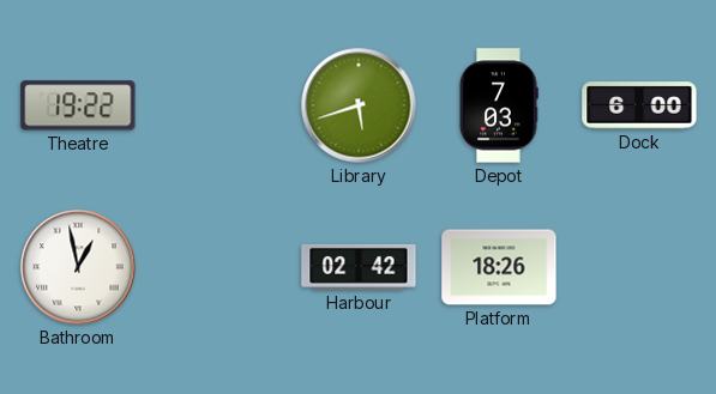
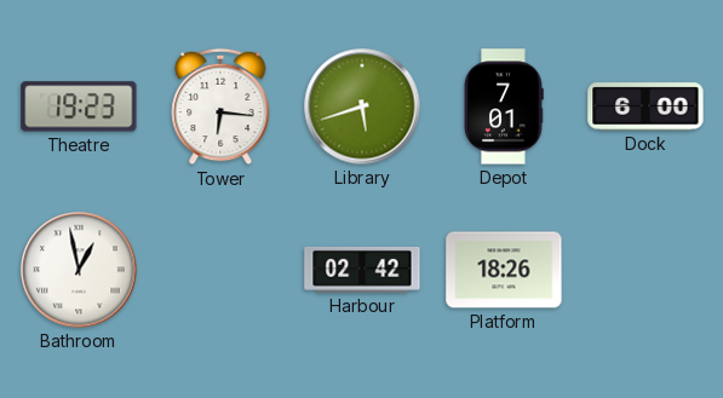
Theatre: 19:22 -> 19:23
Tower: none -> 6:16
Depot: 7:03 -> 7:01
